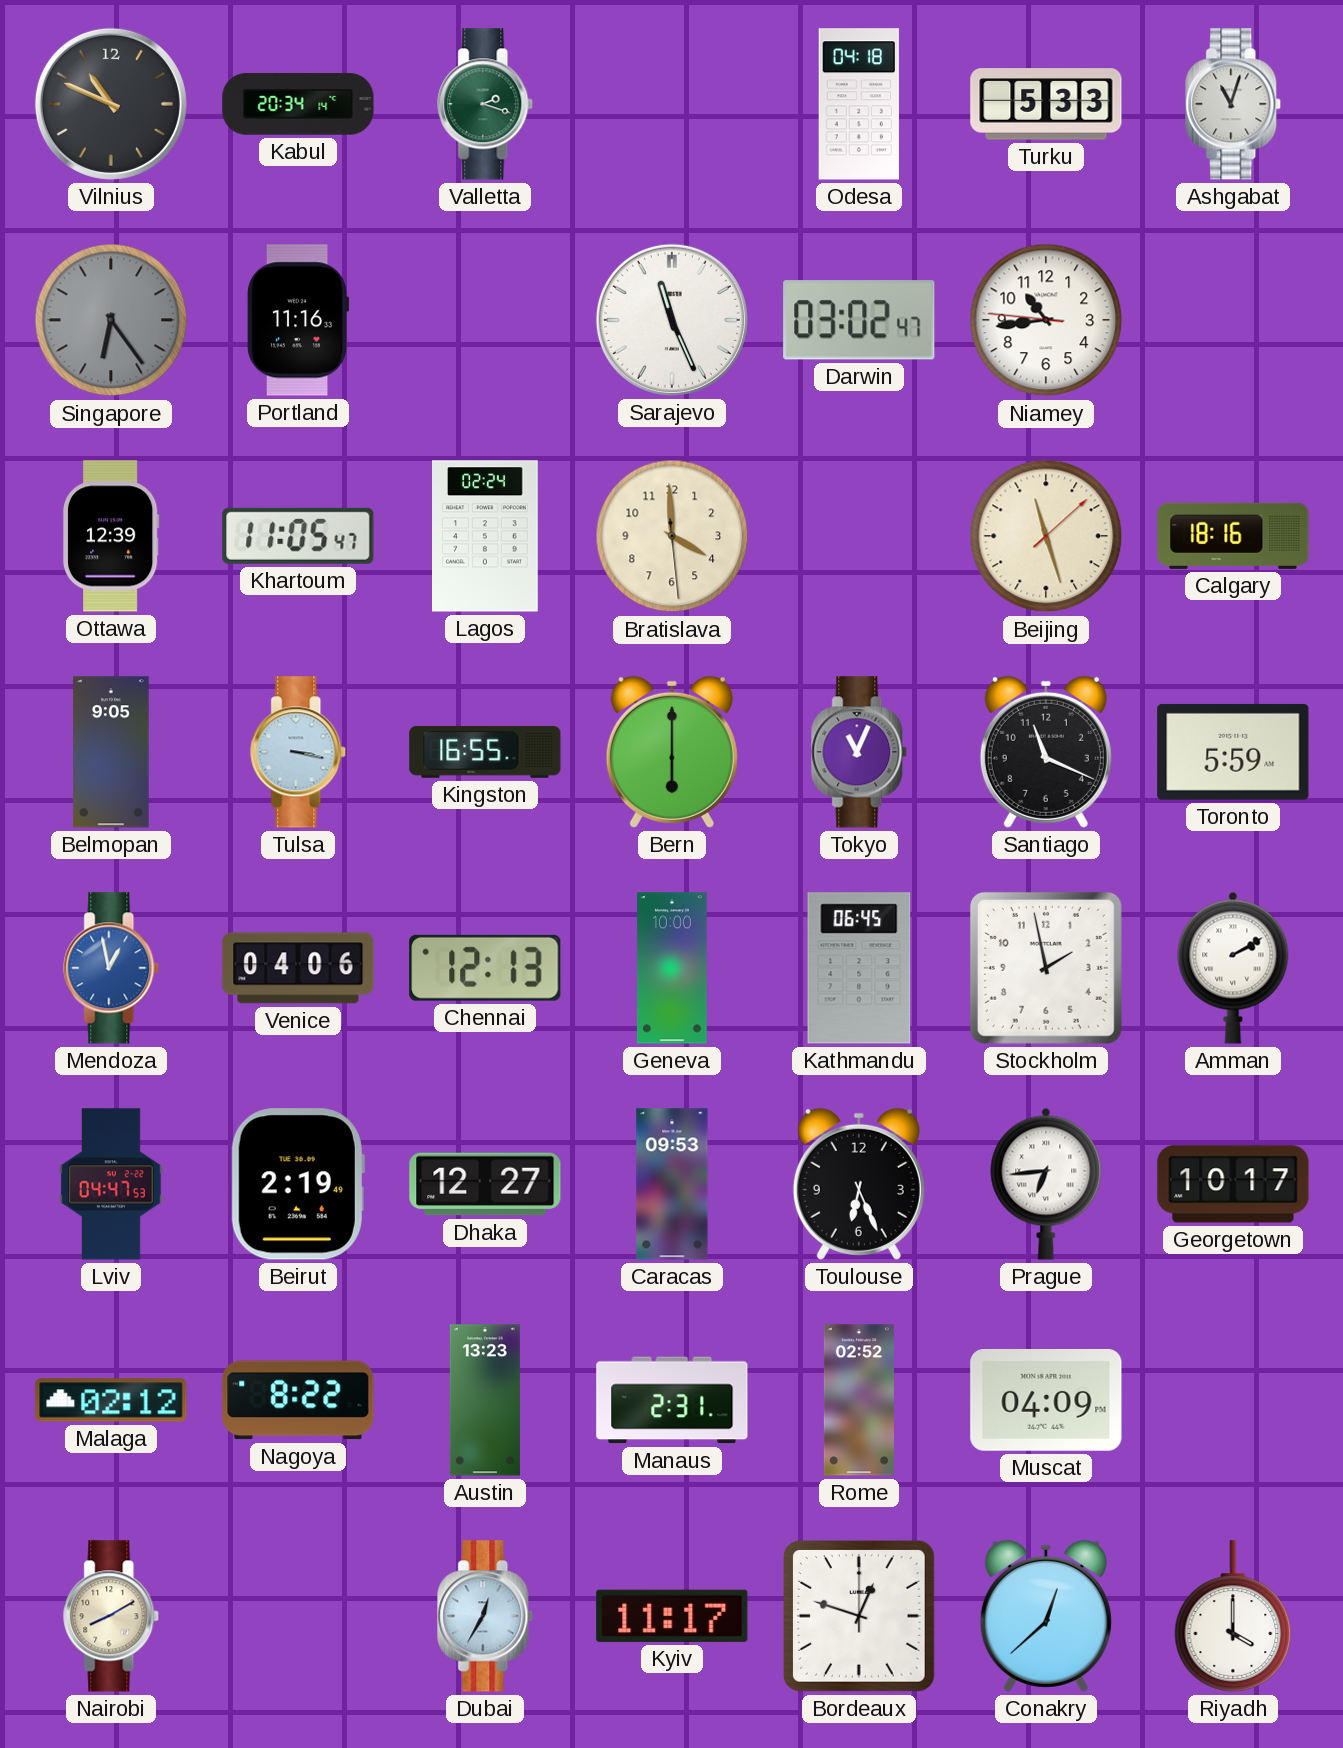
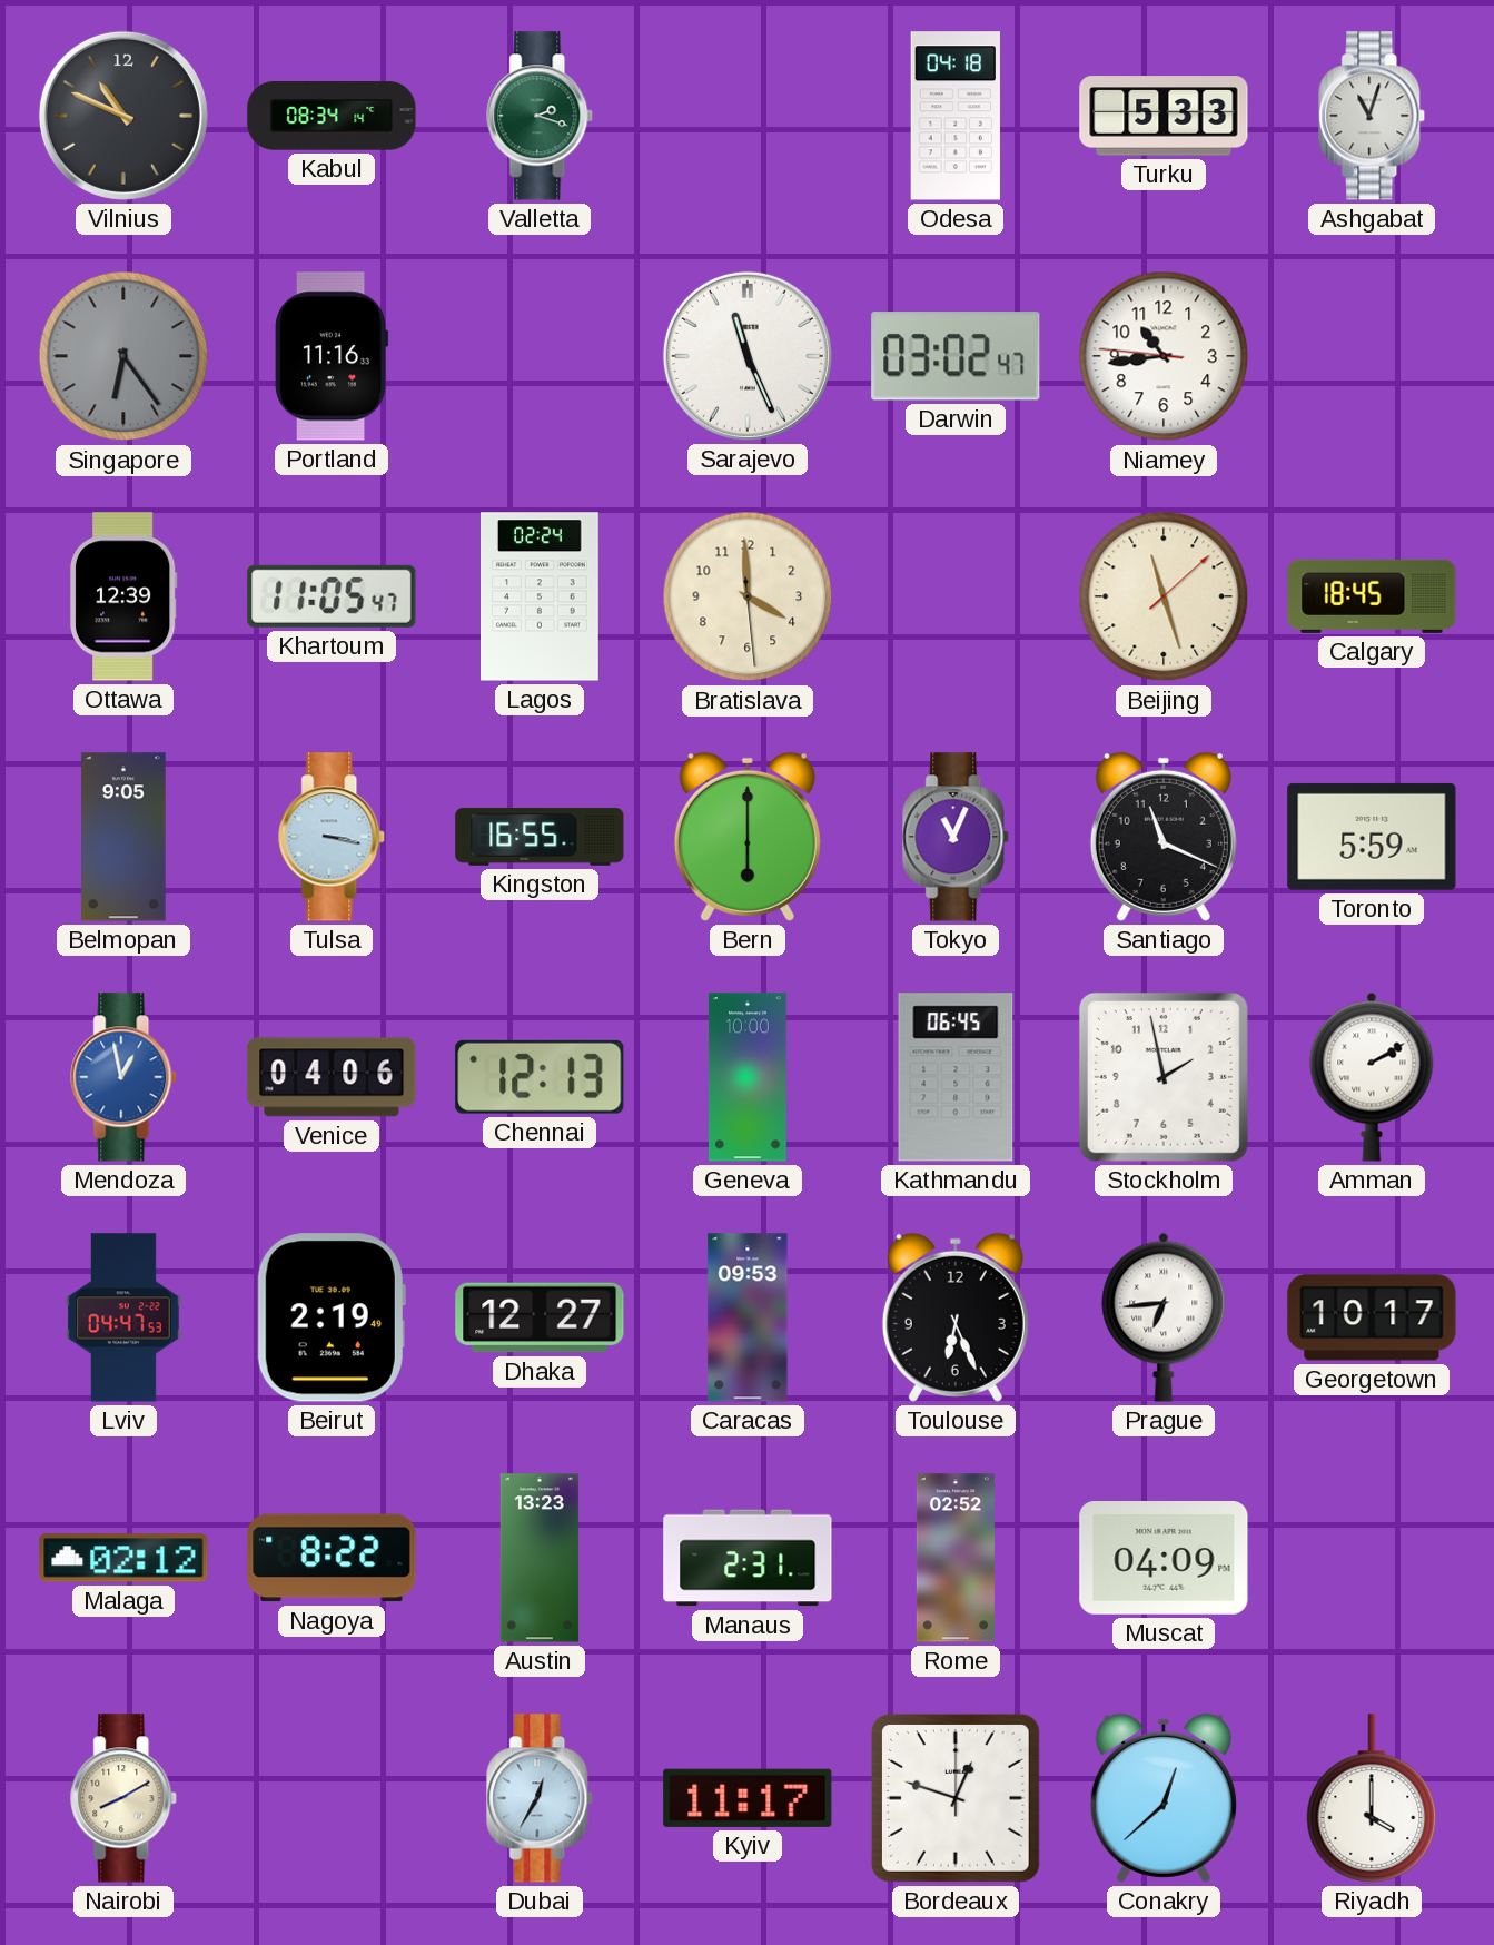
Kabul: 20:34 -> 08:34
Calgary: 18:16 -> 18:45
